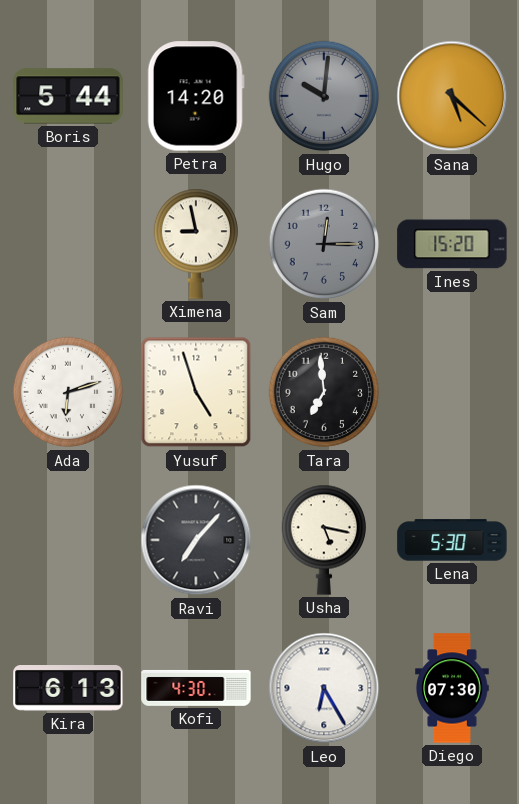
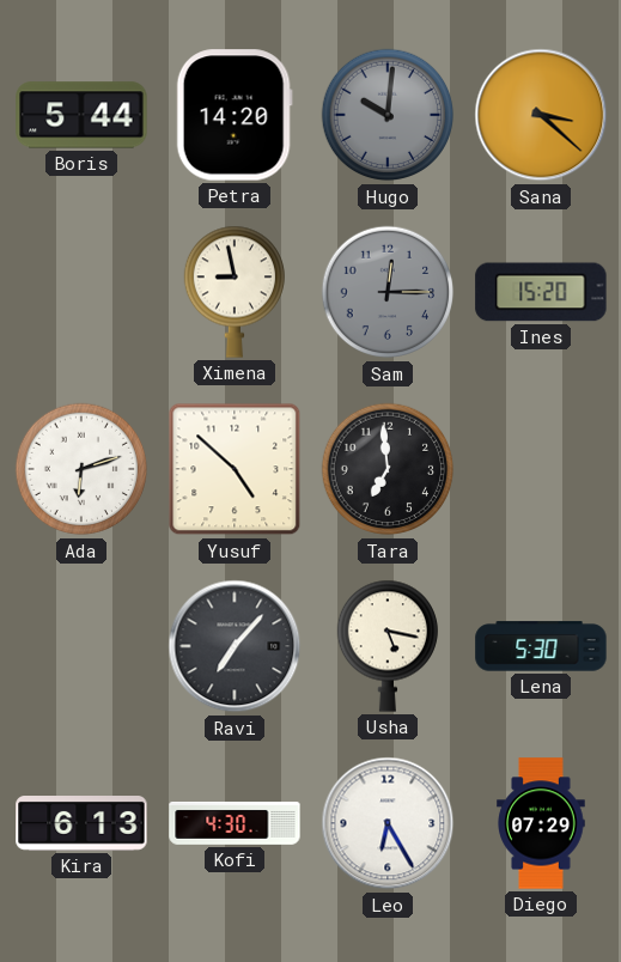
Sana: 5:22 -> 3:22
Yusuf: 4:57 -> 4:52
Diego: 07:30 -> 07:29
